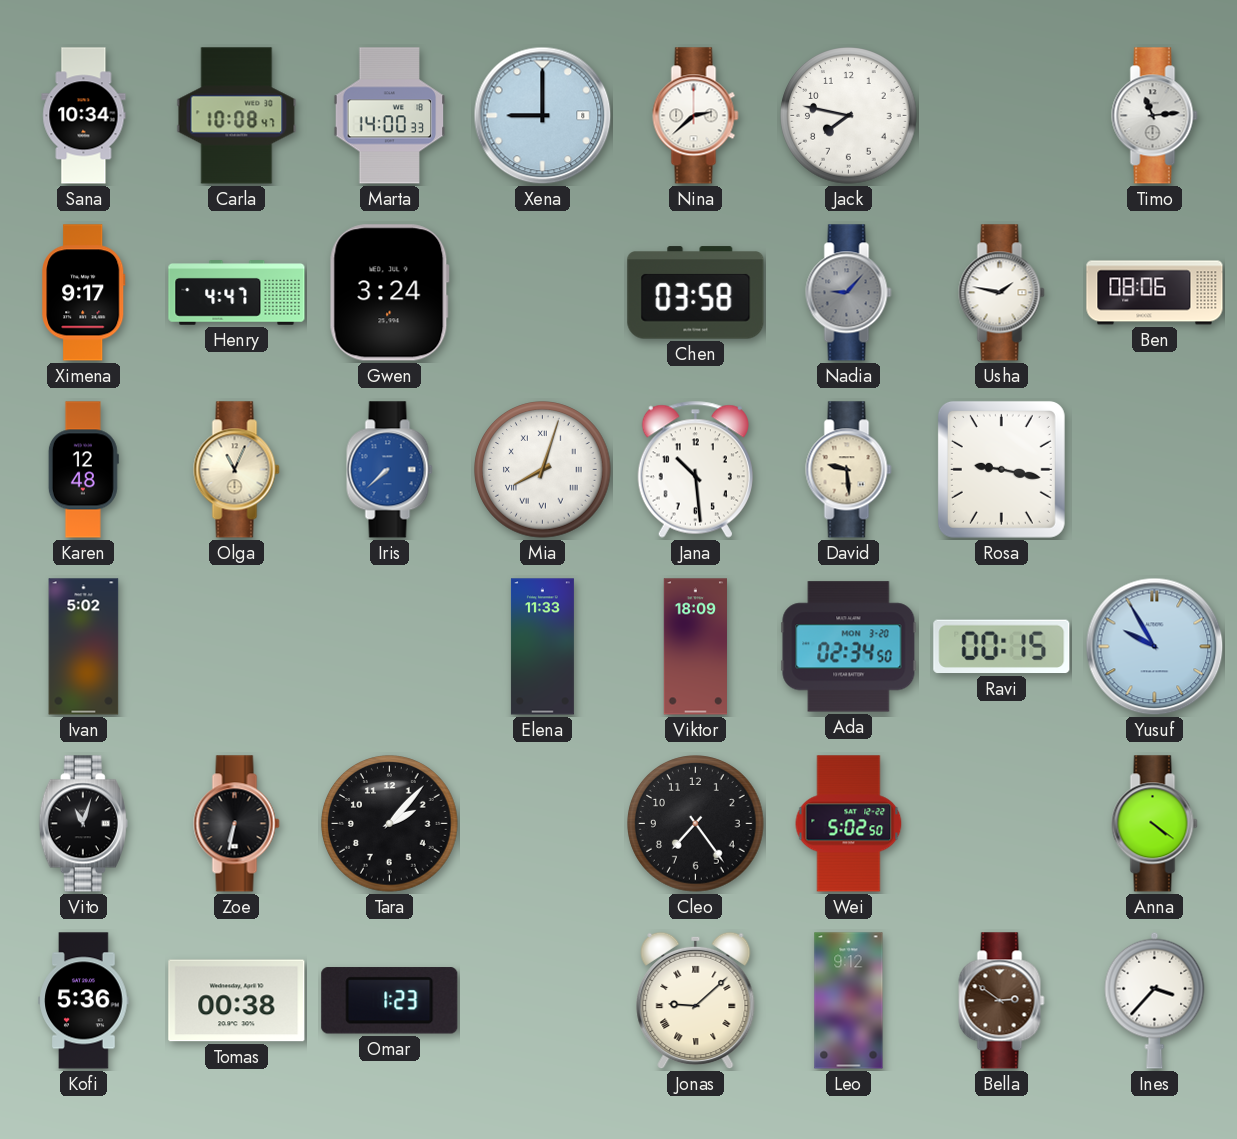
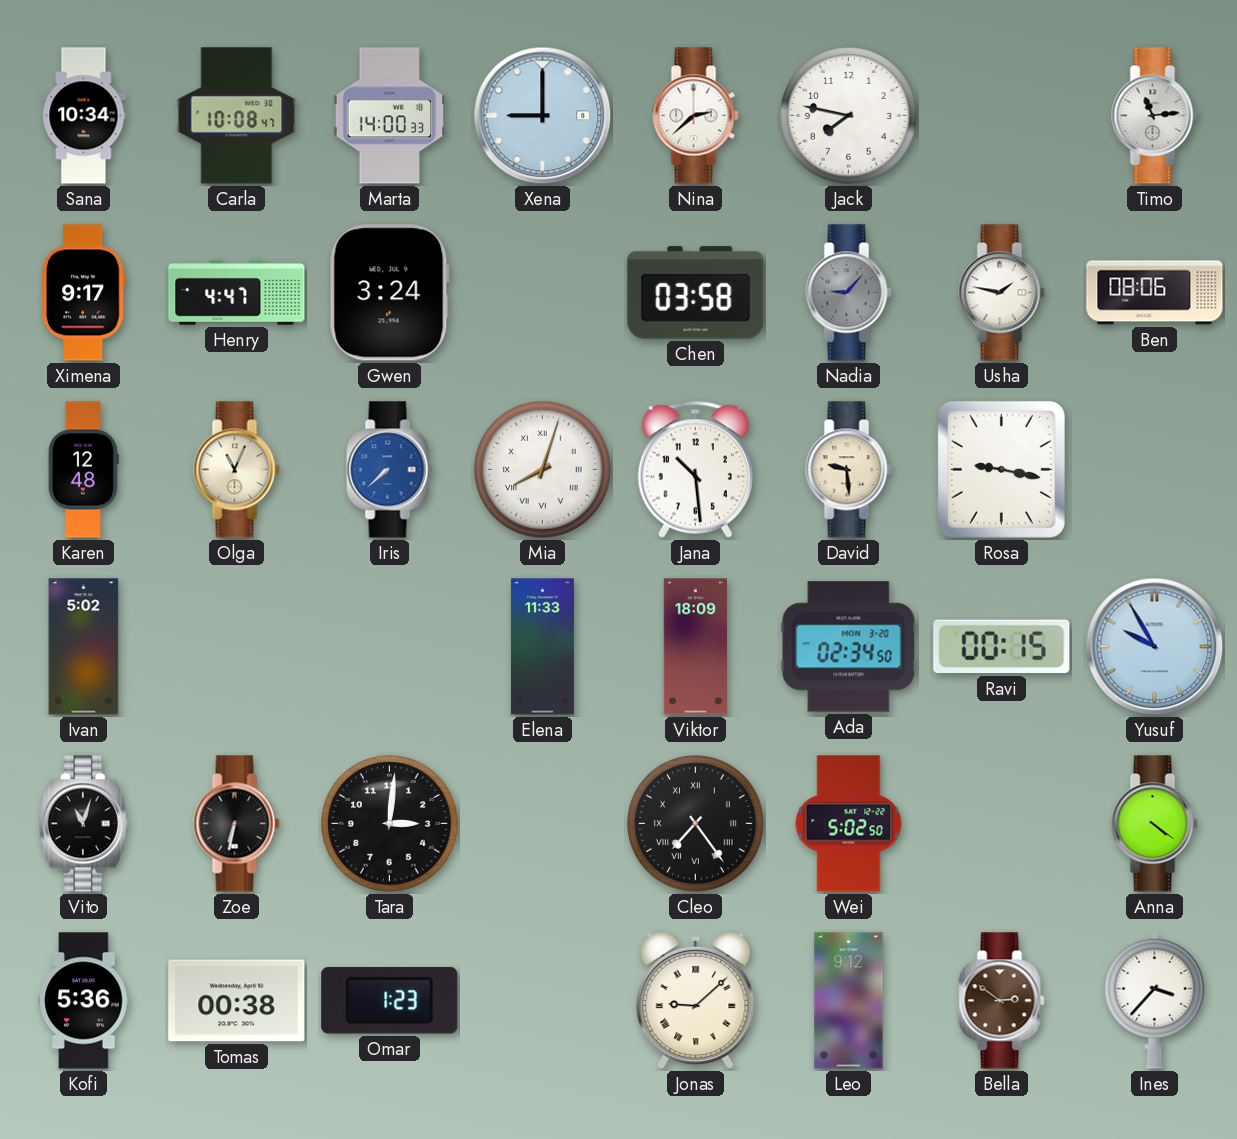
Tara: 2:07 -> 3:01
Cleo numerals: Arabic -> Roman
